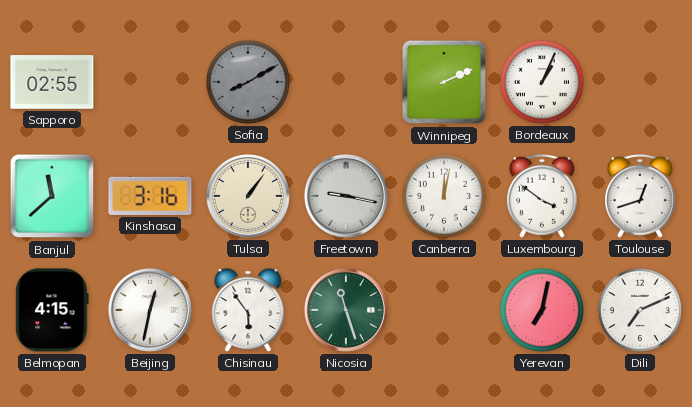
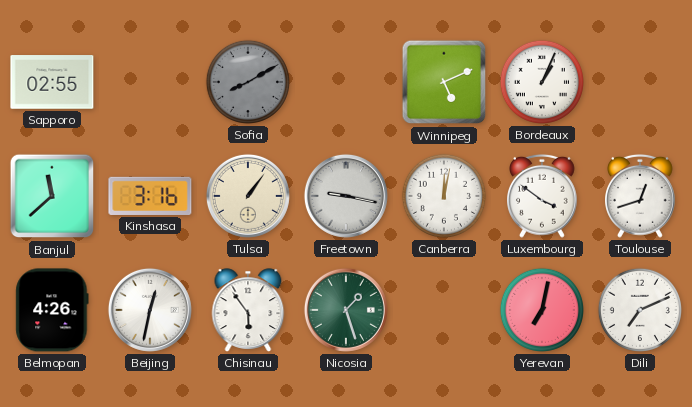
Winnipeg: 2:11 -> 5:11
Belmopan: 4:15 -> 4:26
Nicosia: 11:27 -> 1:27
